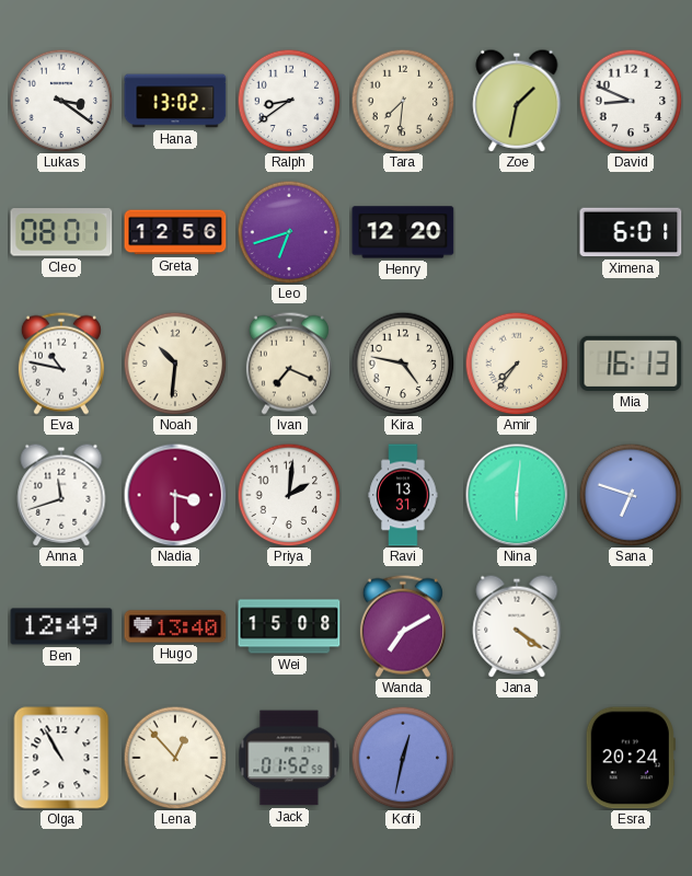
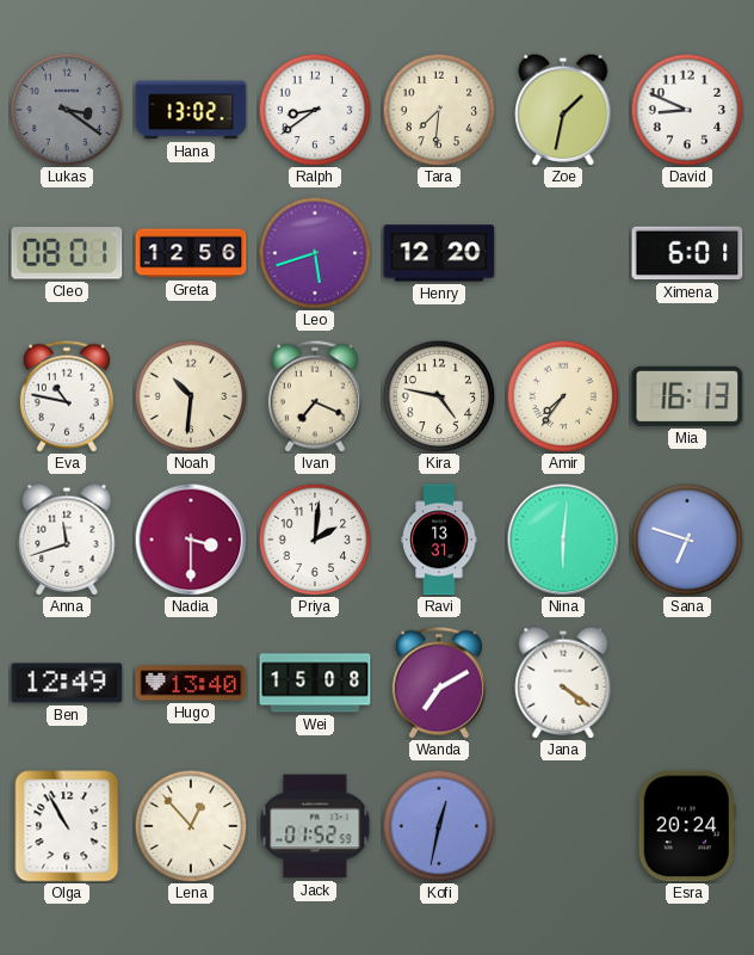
Lukas dial: white -> grey
Leo: 6:42 -> 5:42
